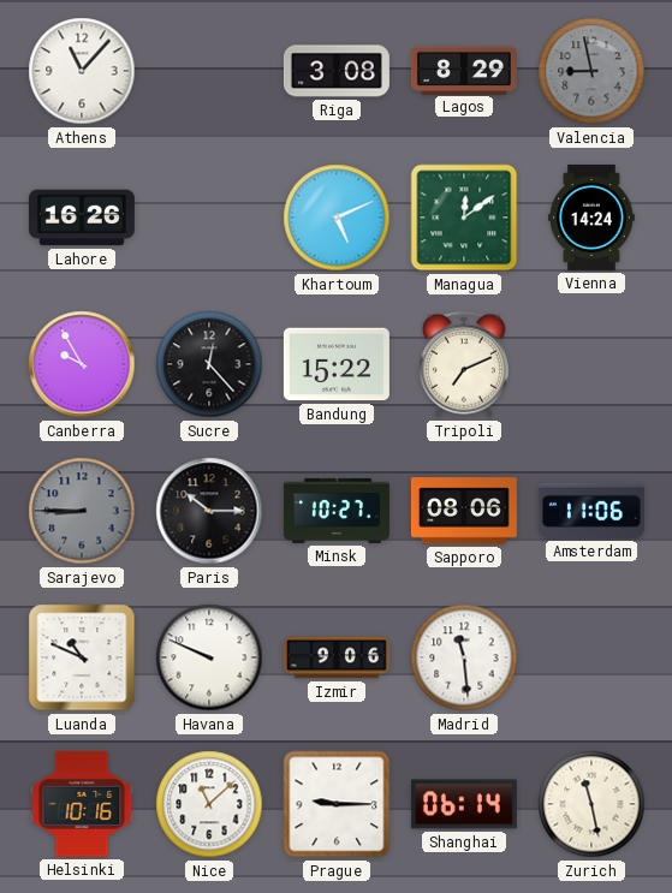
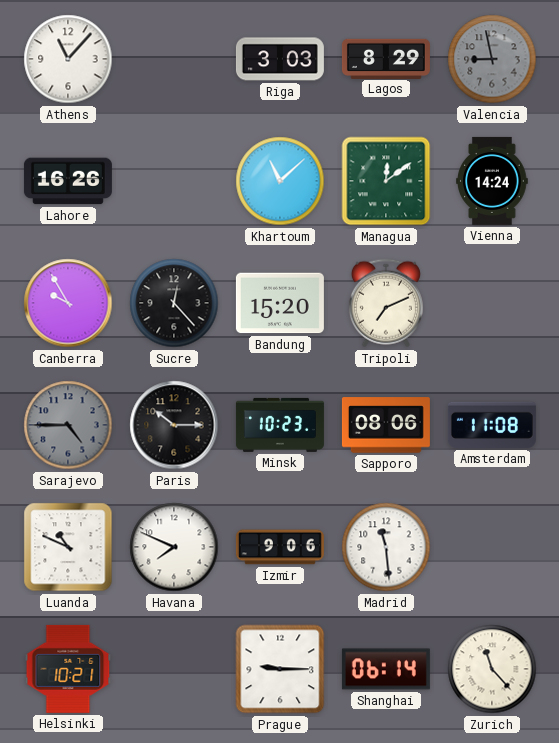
Riga: 3:08 -> 3:03
Khartoum: 5:11 -> 11:08
Bandung: 15:22 -> 15:20
Sarajevo: 8:45 -> 4:45
Minsk: 10:27 -> 10:23
Amsterdam: 11:06 -> 11:08
Havana: 9:49 -> 7:49
Helsinki: 10:16 -> 10:21
Nice: 11:08 -> none
Zurich: 11:28 -> 11:23
